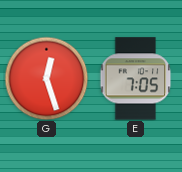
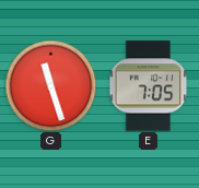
G: 12:27 -> 11:27
